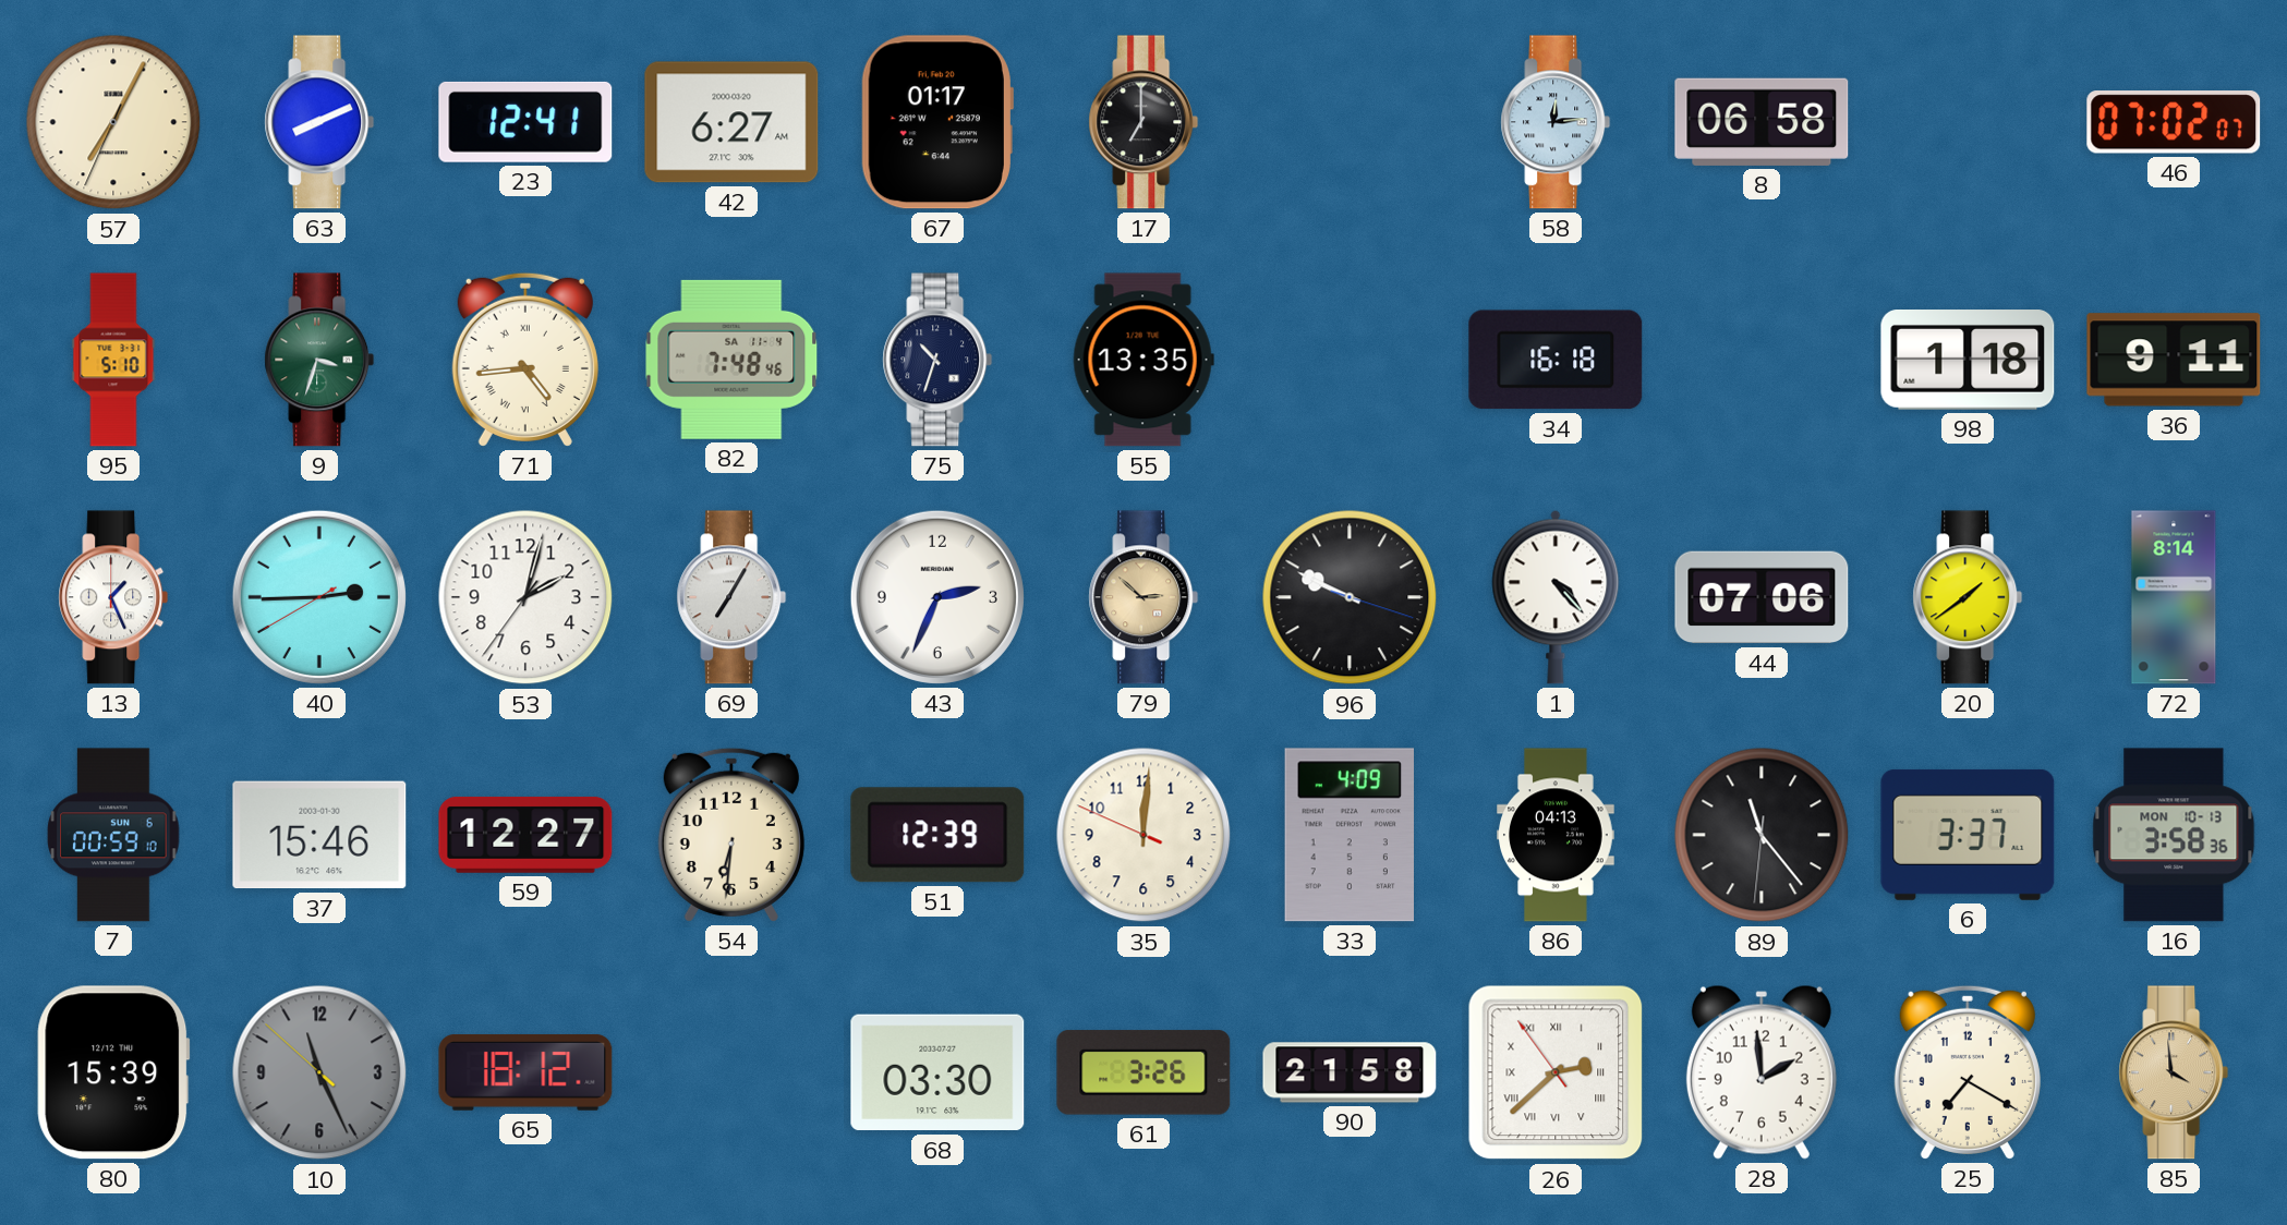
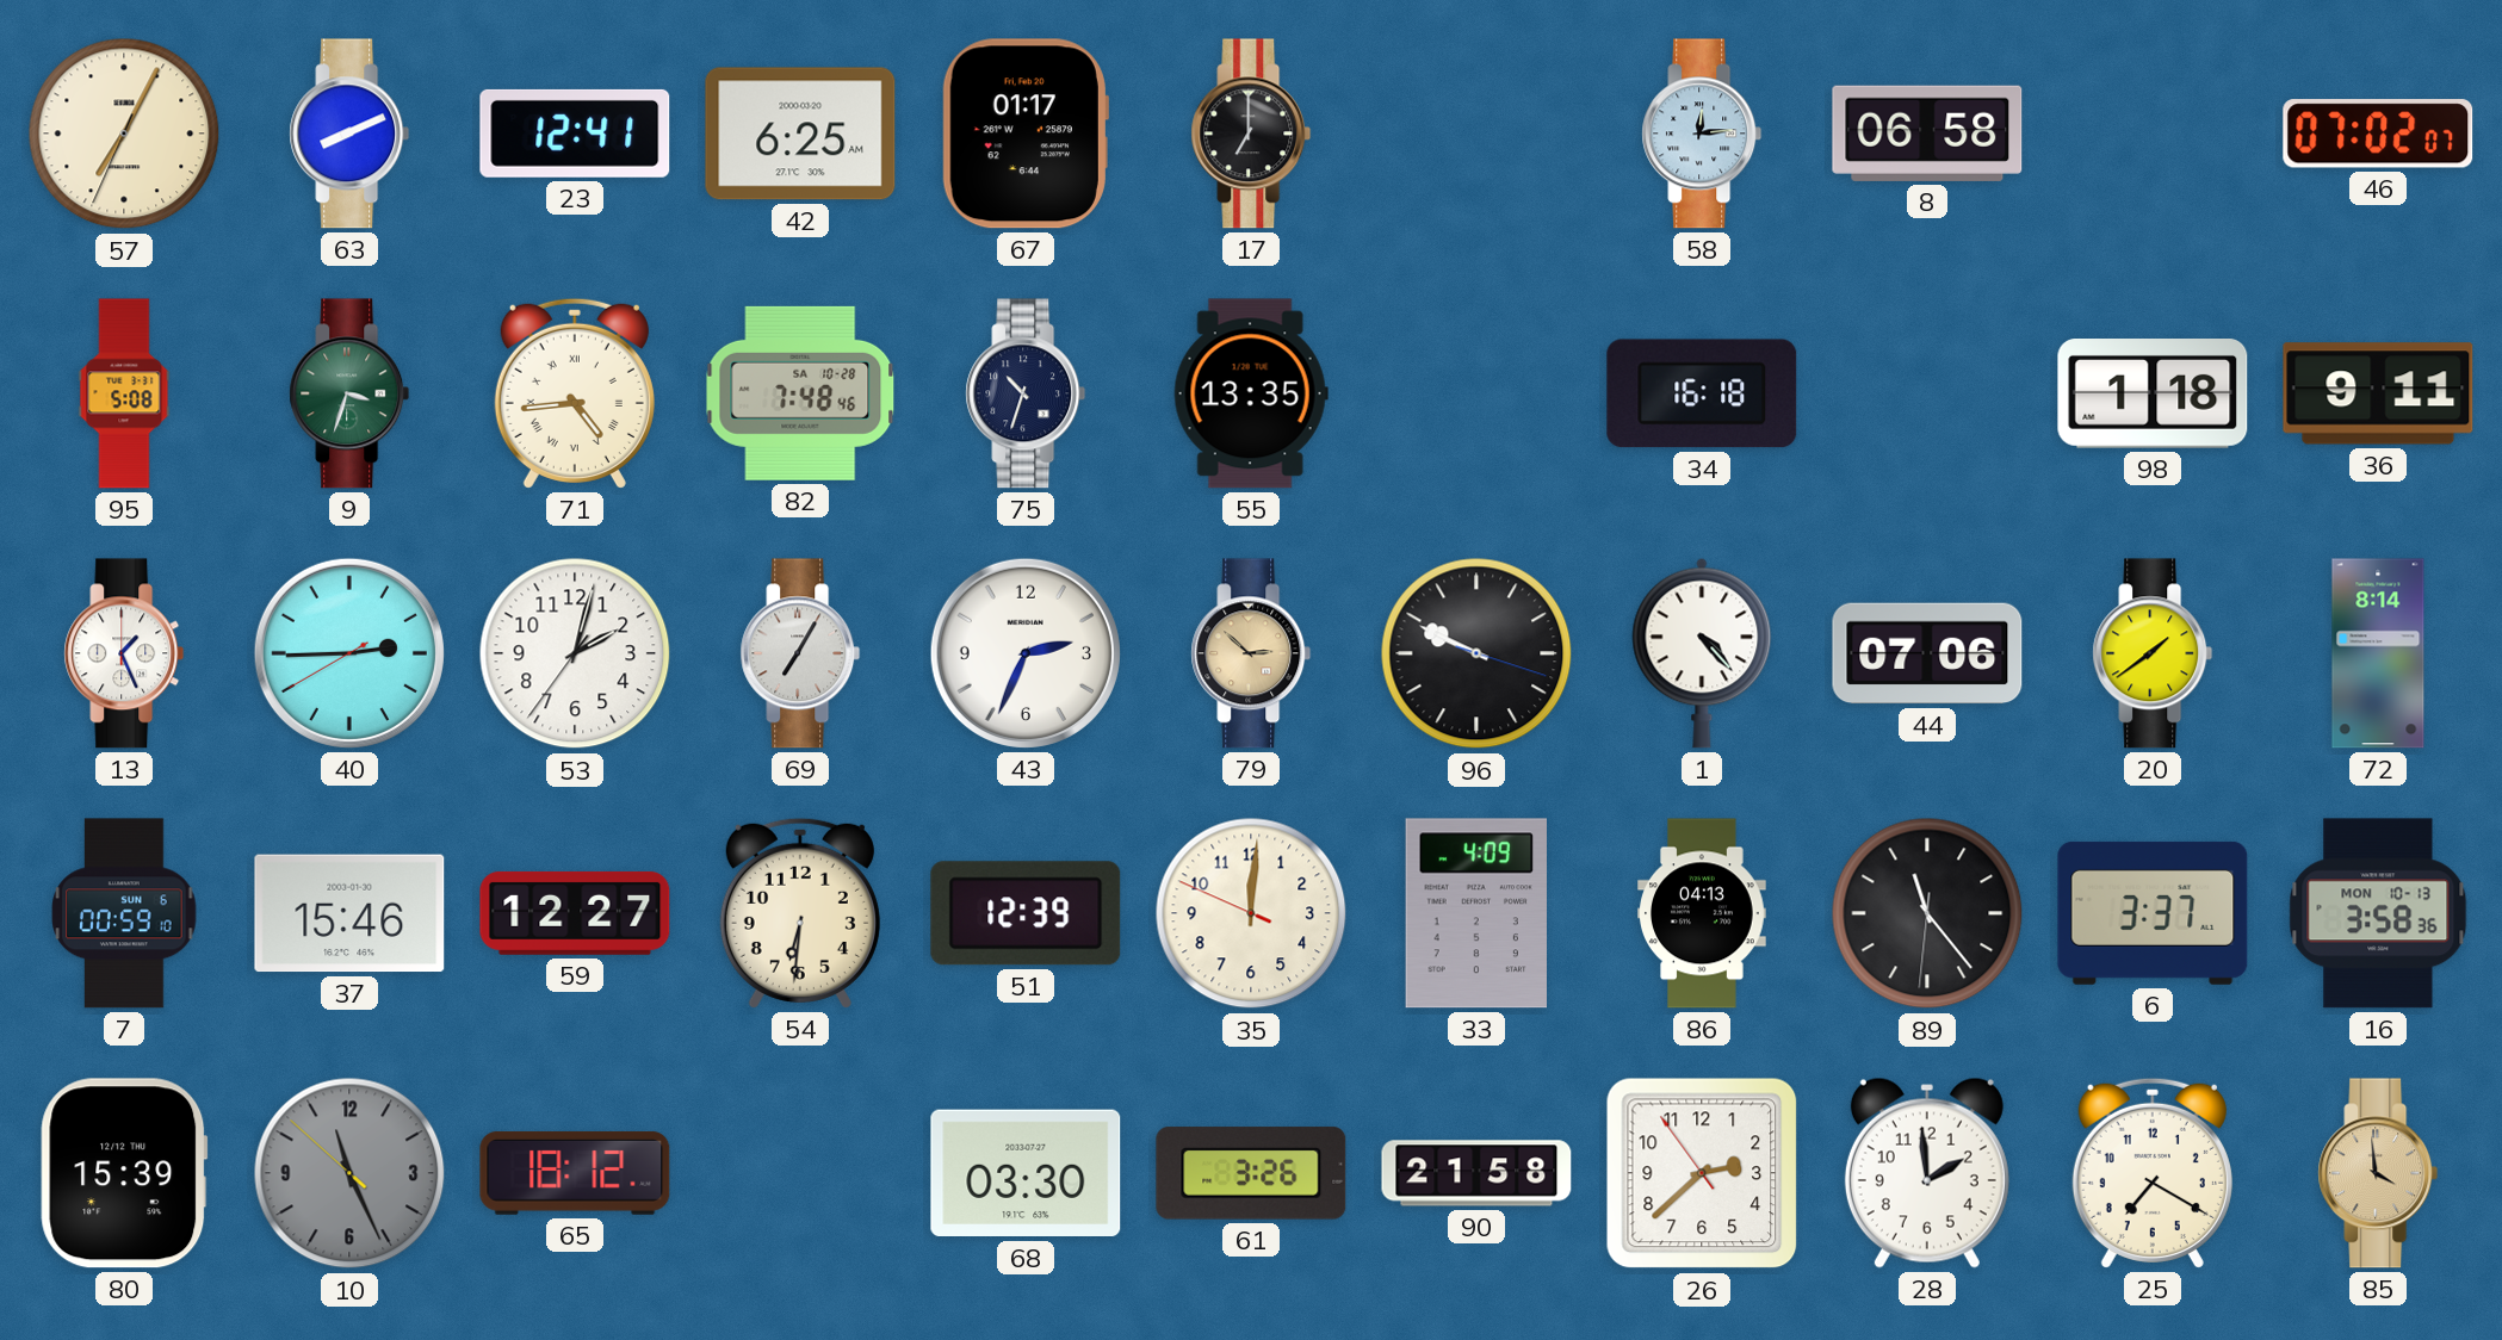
42: 6:27 -> 6:25
95: 5:10 -> 5:08
82 date: SA 11-4 -> SA 10-28
26 numerals: Roman -> Arabic
